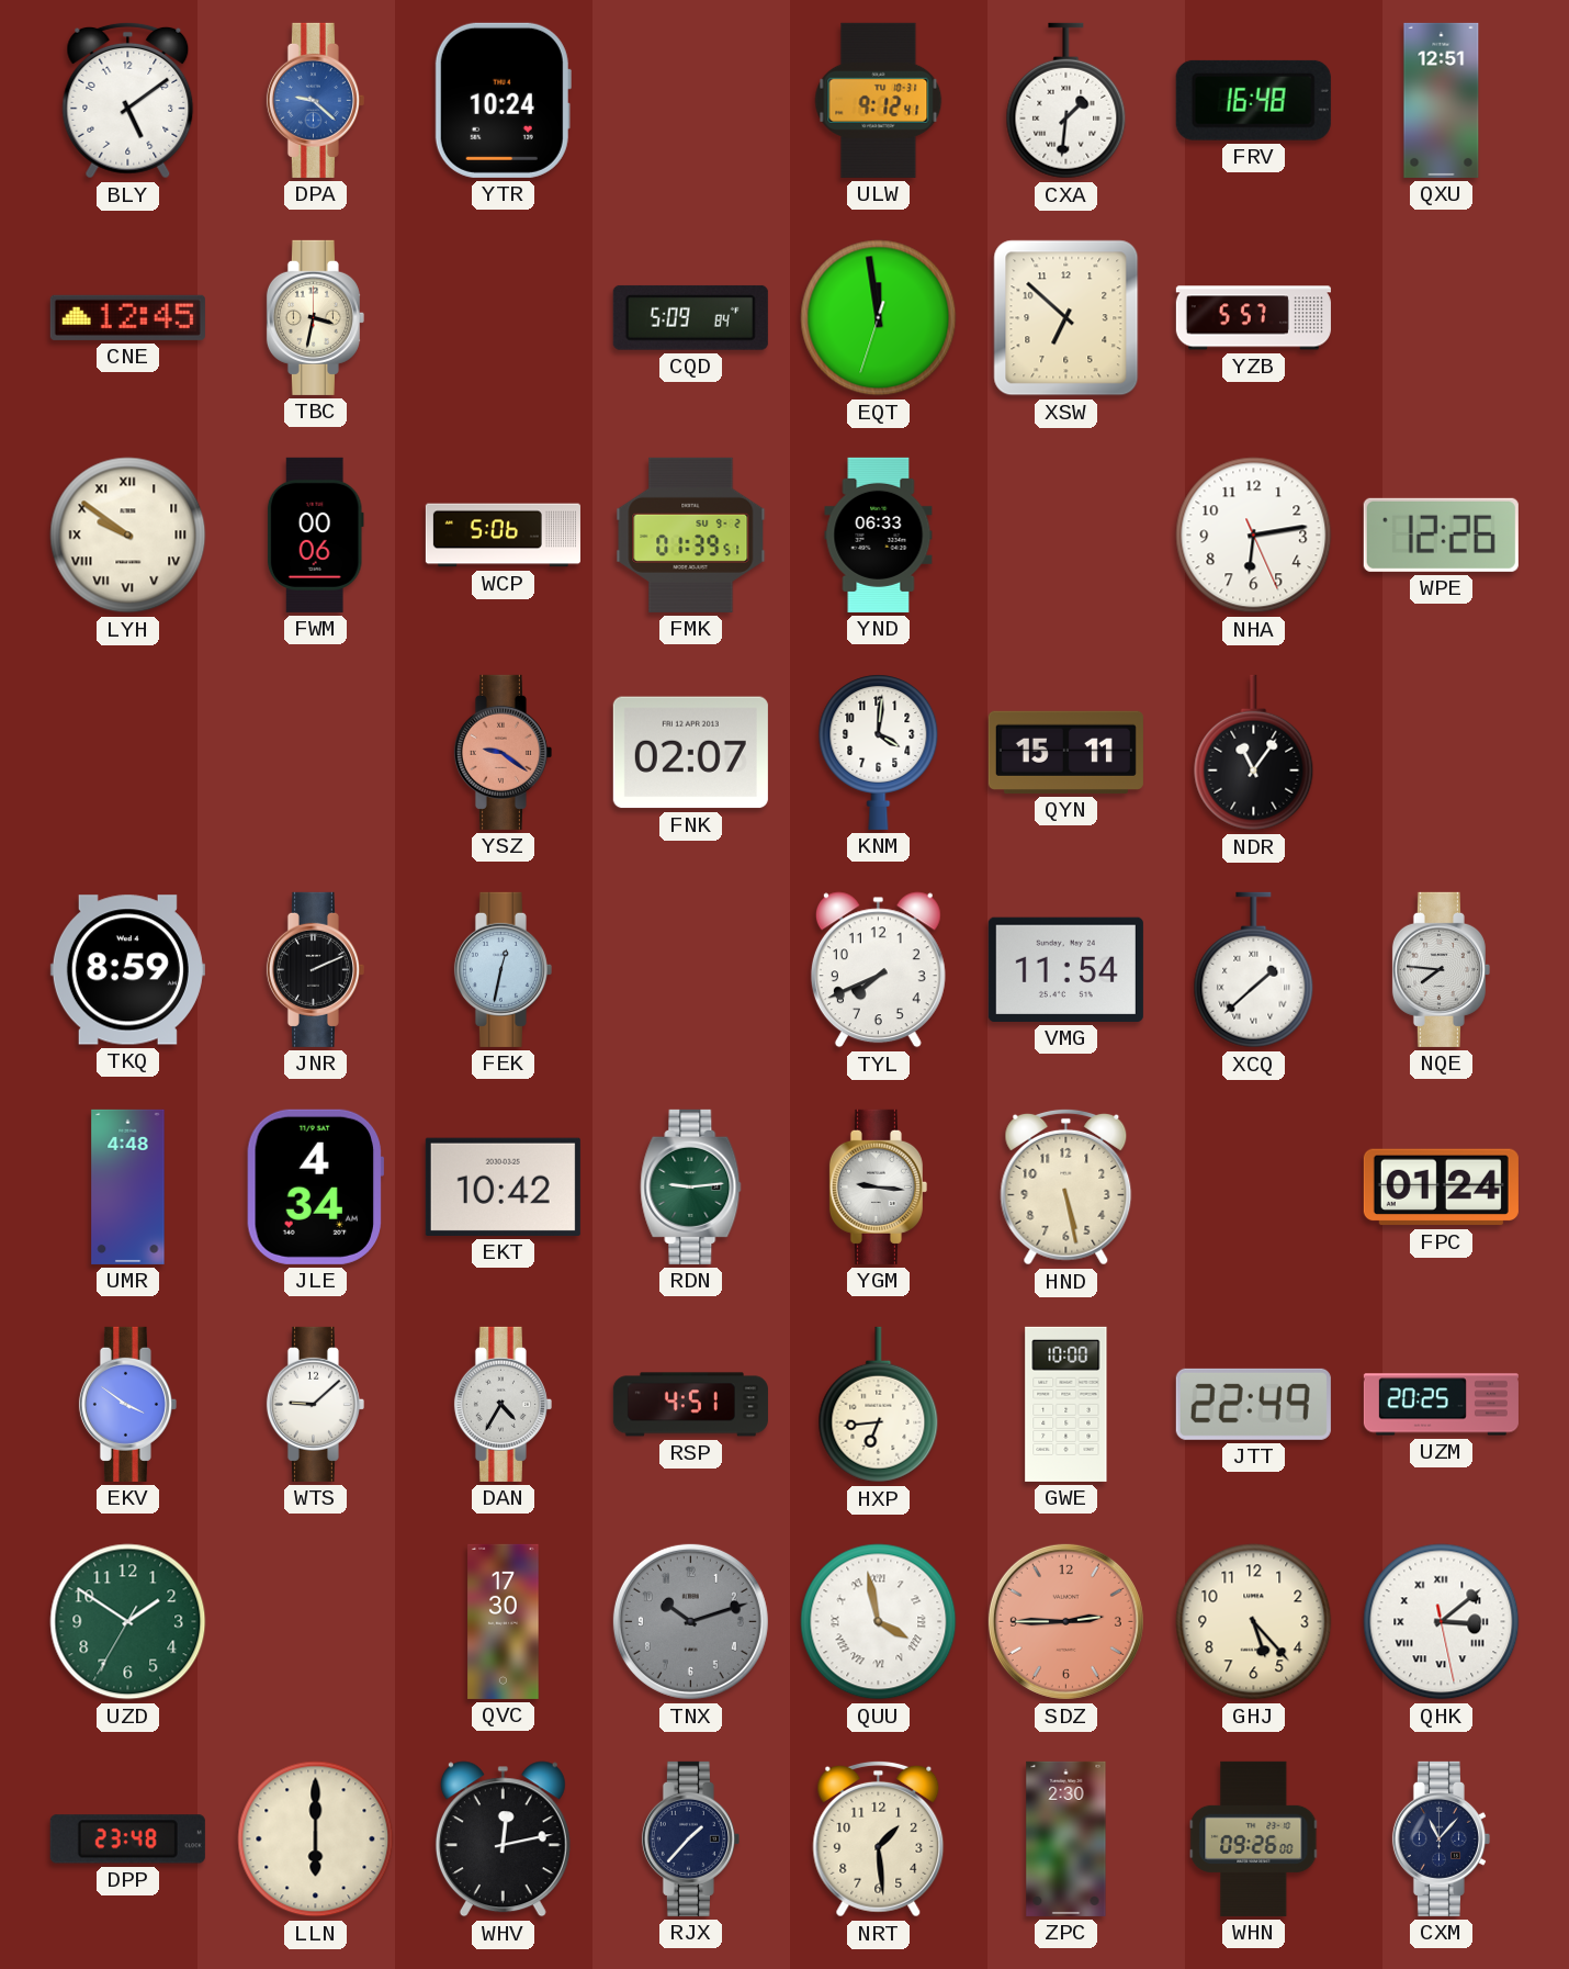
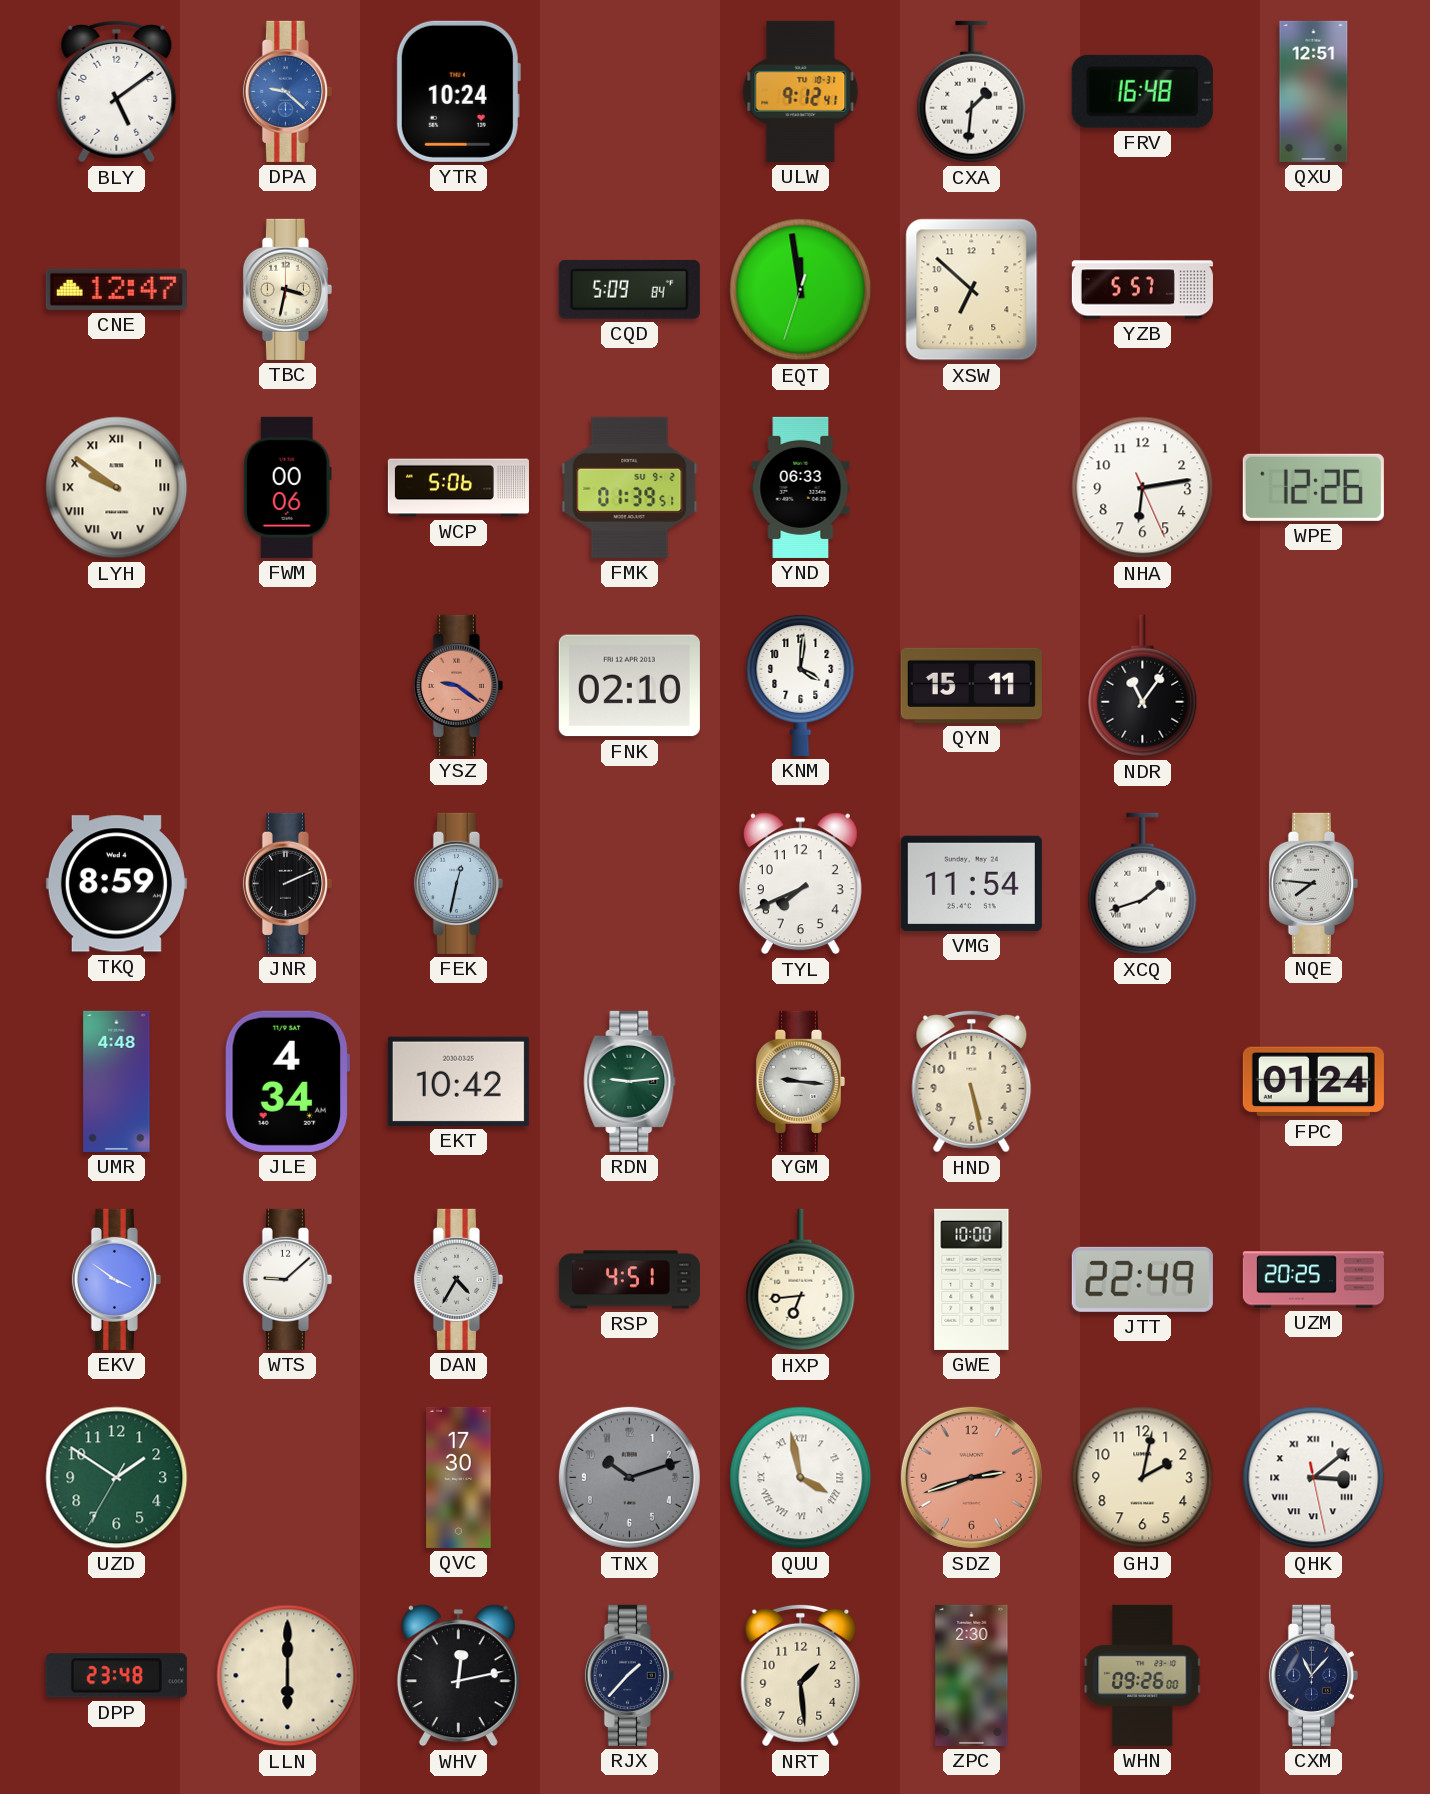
CNE: 12:45 -> 12:47
FNK: 02:07 -> 02:10
XCQ: 1:38 -> 1:42
SDZ: 2:45 -> 2:42
GHJ: 5:23 -> 2:02
